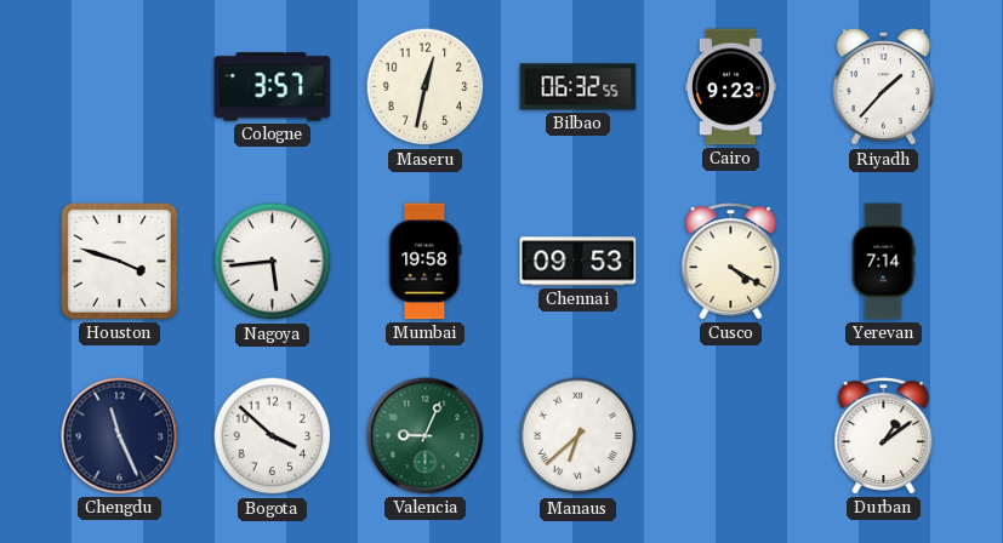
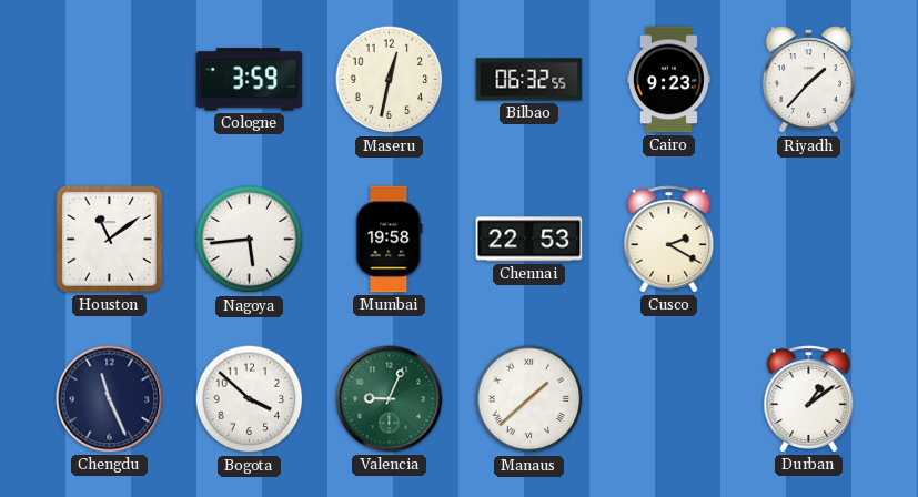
Cologne: 3:57 -> 3:59
Houston: 3:48 -> 11:09
Chennai: 09:53 -> 22:53
Cusco: 4:20 -> 2:20
Yerevan: 7:14 -> none
Manaus: 6:38 -> 1:38
